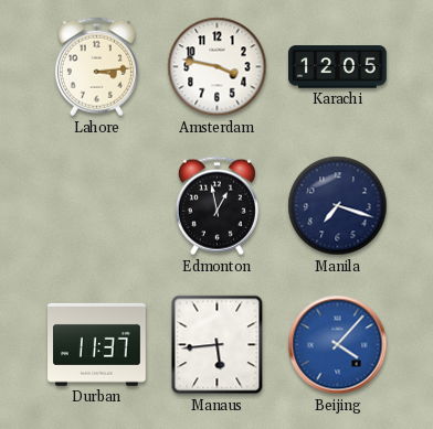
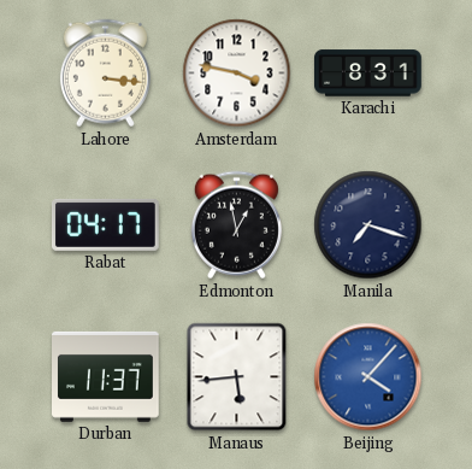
Lahore: 3:14 -> 3:16
Karachi: 12:05 -> 8:31
Rabat: none -> 04:17
